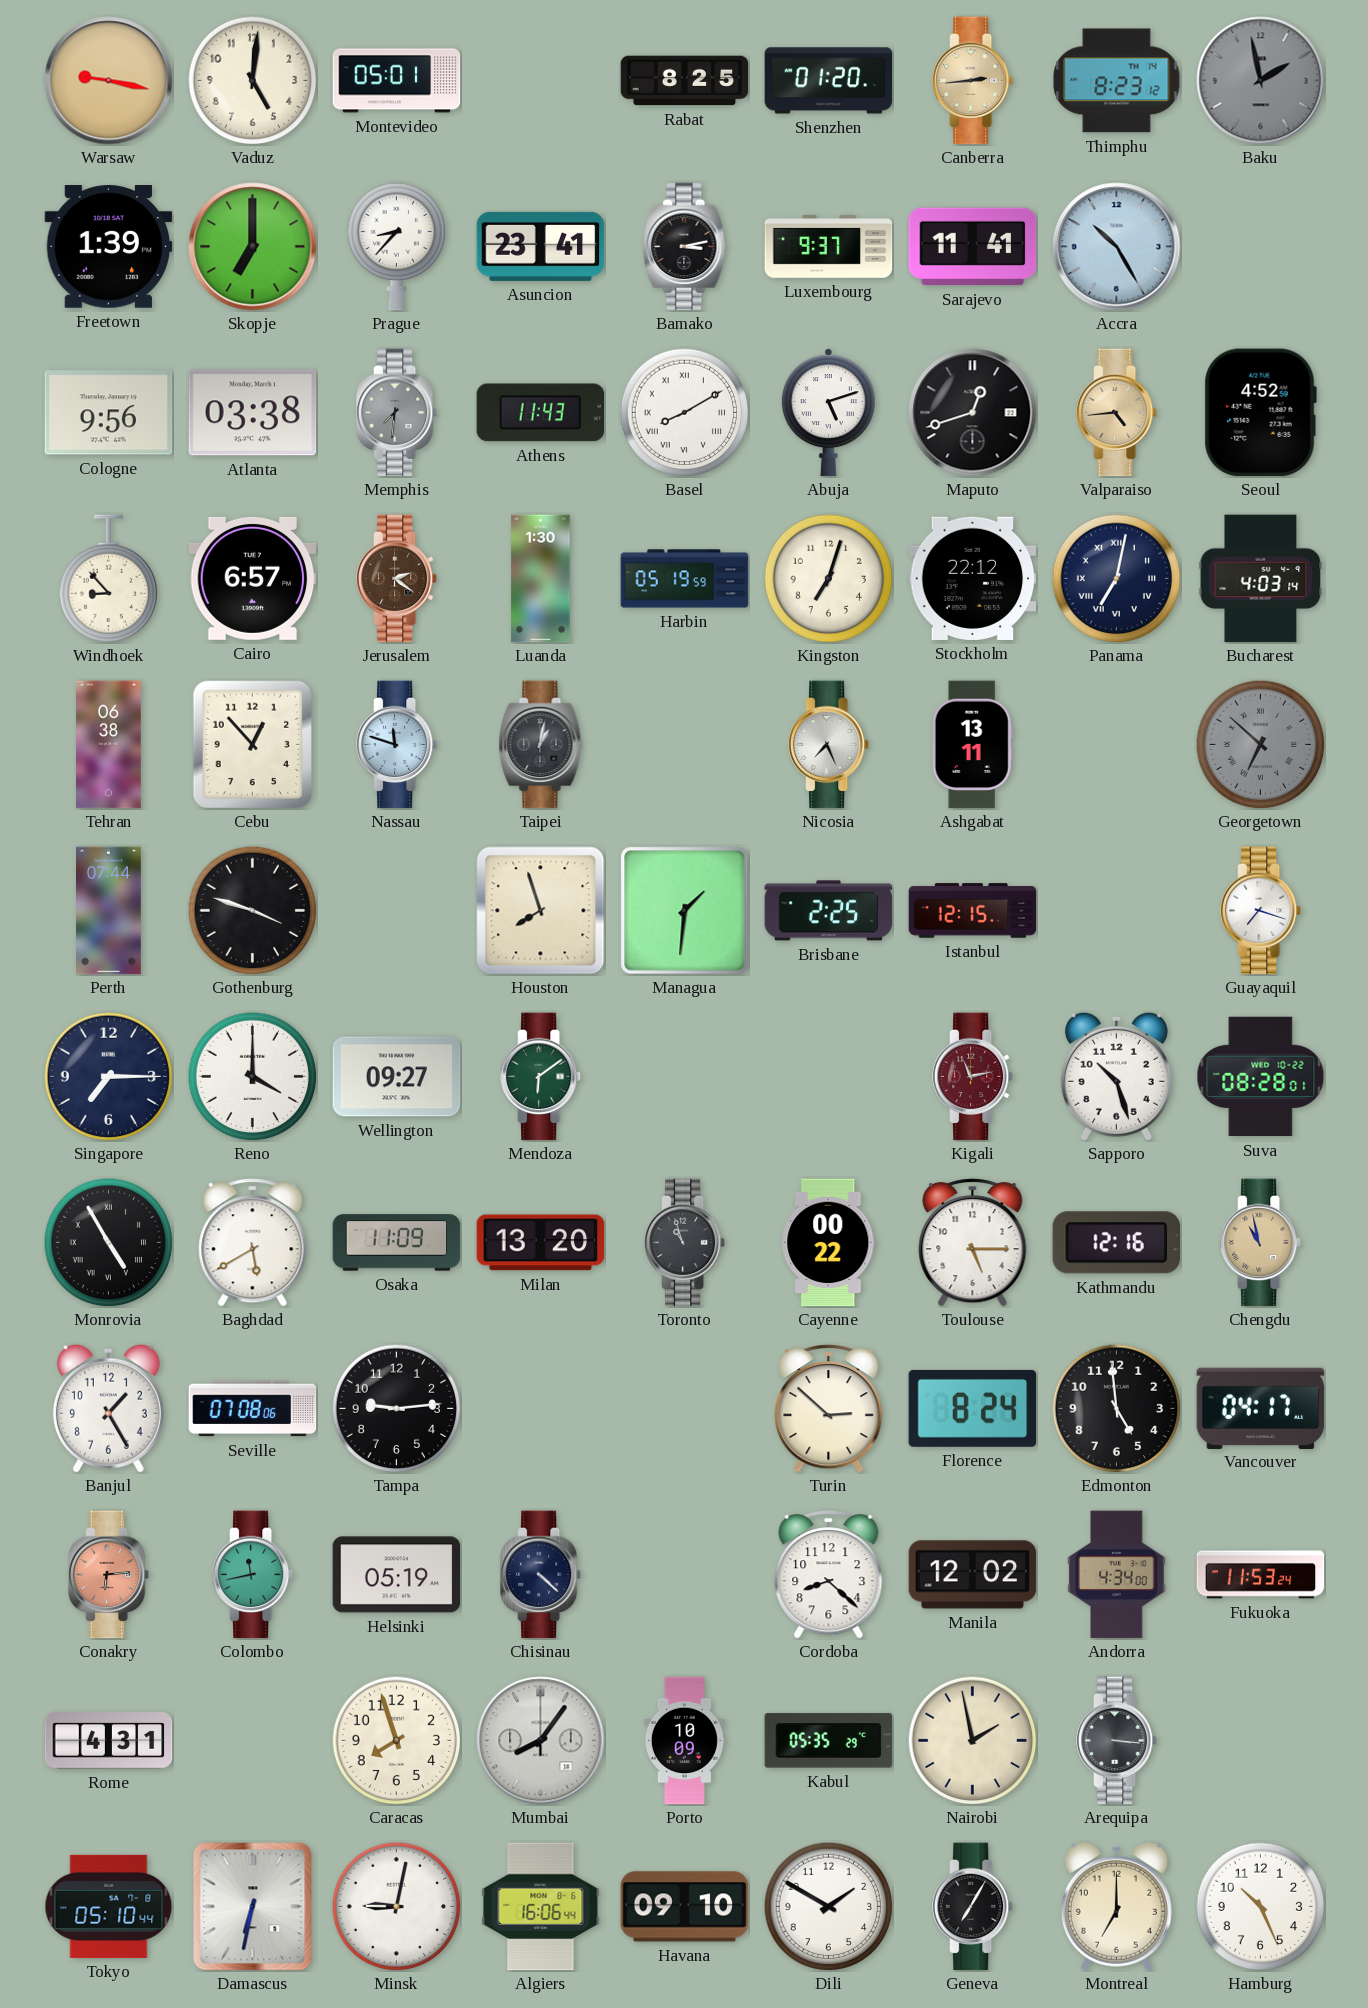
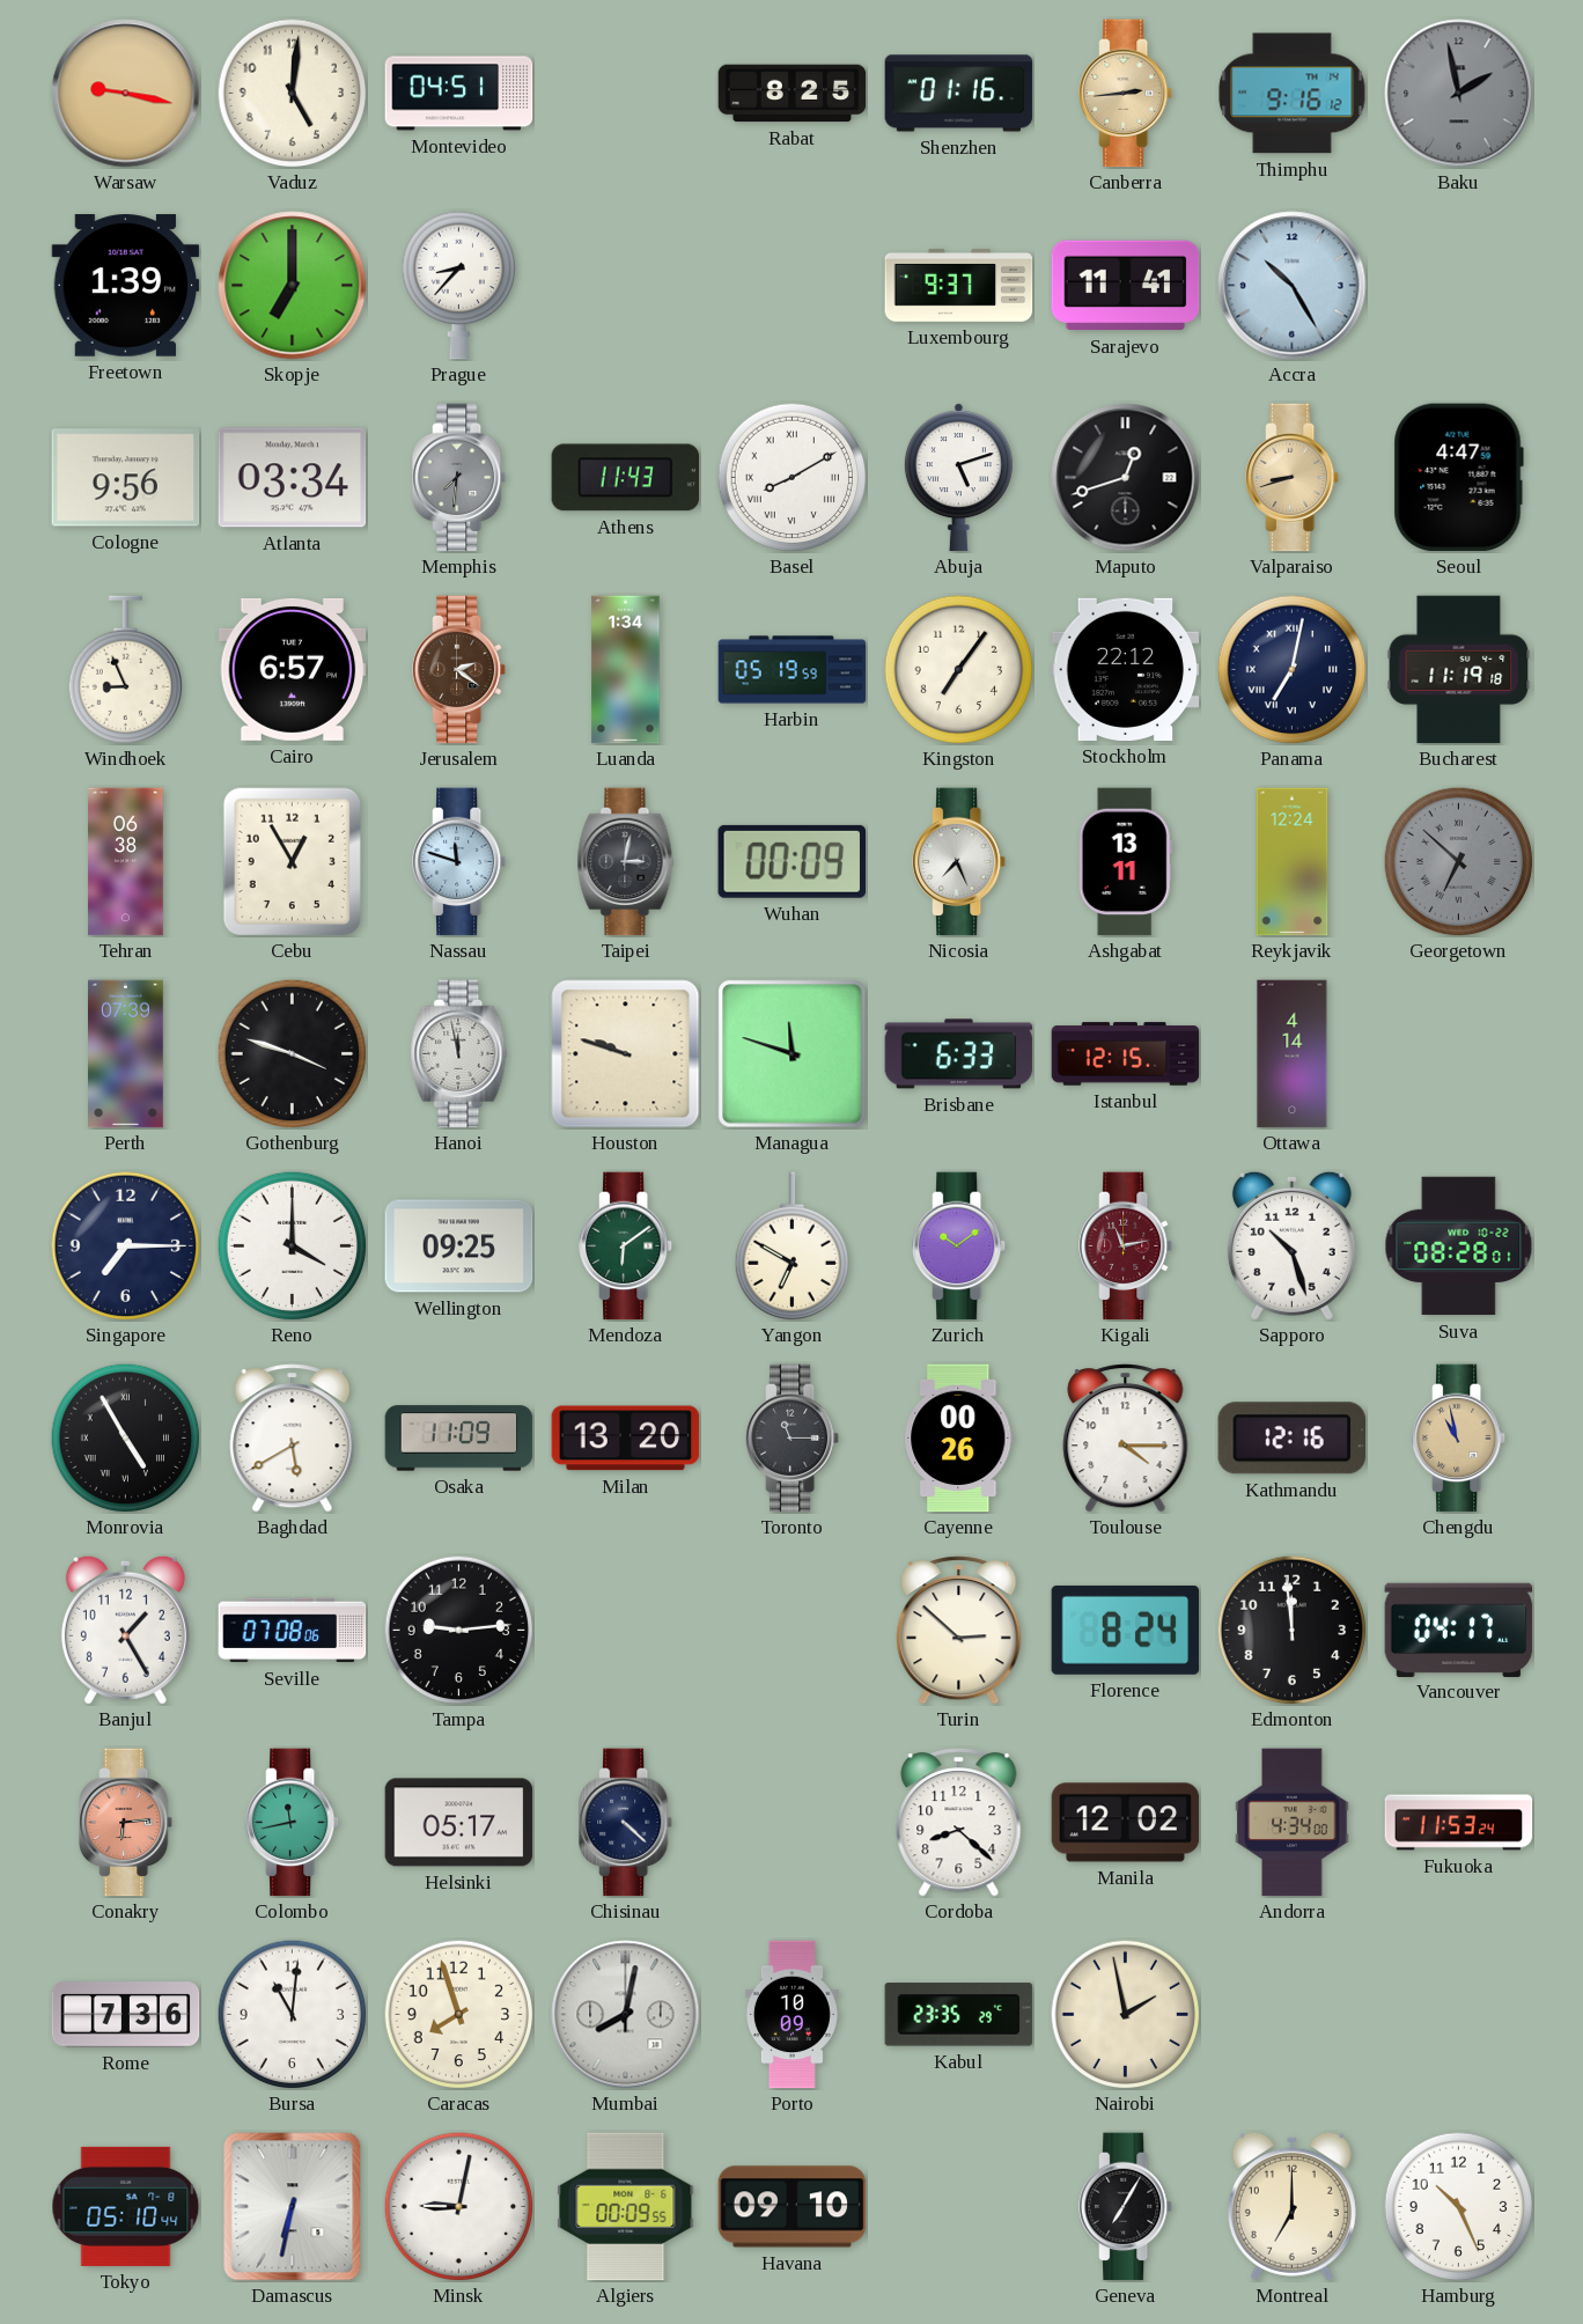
Montevideo: 05:01 -> 04:51
Shenzhen: 01:20 -> 01:16
Thimphu: 8:23 -> 9:16
Asuncion: 23:41 -> none
Bamako: 3:13 -> none
Atlanta: 03:38 -> 03:34
Valparaiso: 4:44 -> 8:42
Seoul: 4:52 -> 4:47
Windhoek: 8:53 -> 8:56
Luanda: 1:30 -> 1:34
Kingston: 7:03 -> 7:06
Bucharest: 4:03 -> 11:19
Cebu: 12:53 -> 12:55
Taipei: 1:02 -> 3:02
Wuhan: none -> 00:09
Reykjavik: none -> 12:24
Perth: 07:44 -> 07:39
Hanoi: none -> 11:58
Houston: 7:57 -> 9:48
Managua: 1:31 -> 11:48
Brisbane: 2:25 -> 6:33
Ottawa: none -> 4:14
Guayaquil: 7:18 -> none
Wellington: 09:27 -> 09:25
Yangon: none -> 6:50
Zurich: none -> 10:09
Toronto: 10:57 -> 11:15
Cayenne: 00:22 -> 00:26
Toulouse: 5:15 -> 4:15
Edmonton: 4:59 -> 11:59
Helsinki: 05:19 -> 05:17
Rome: 4:31 -> 7:36
Bursa: none -> 11:01
Mumbai: 8:06 -> 8:02
Kabul: 05:35 -> 23:35
Arequipa: 3:16 -> none
Algiers: 16:06 -> 00:09
Dili: 1:50 -> none
